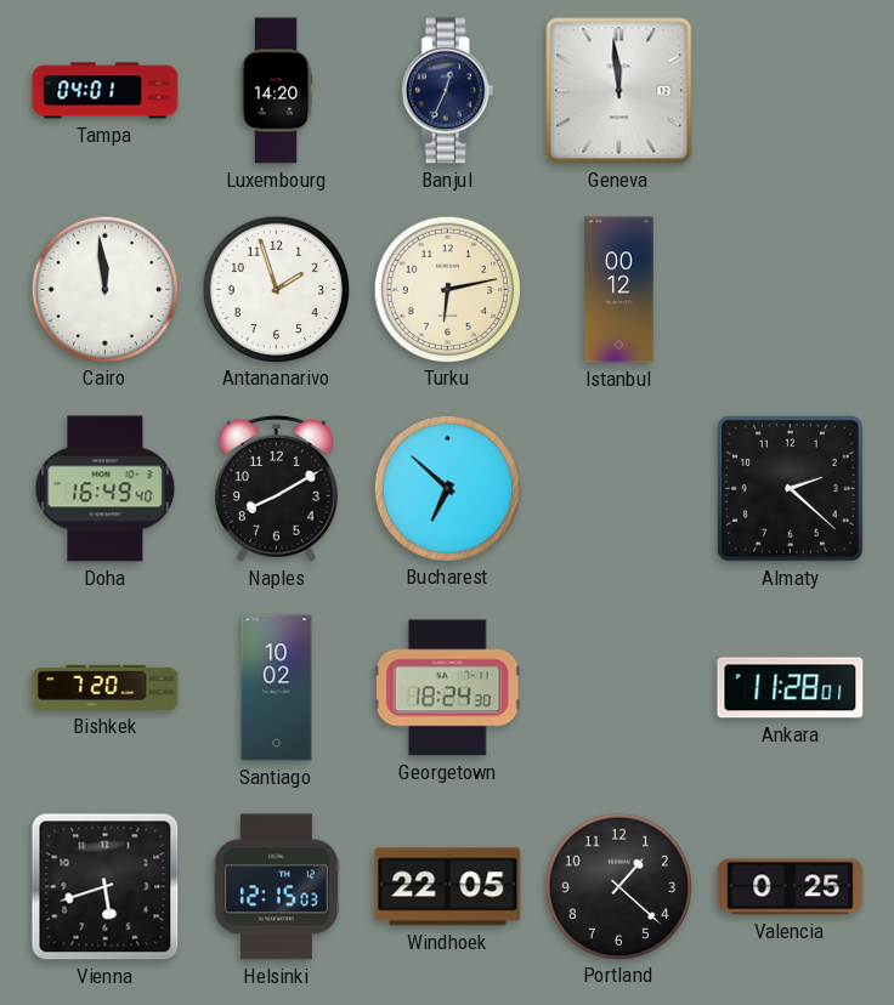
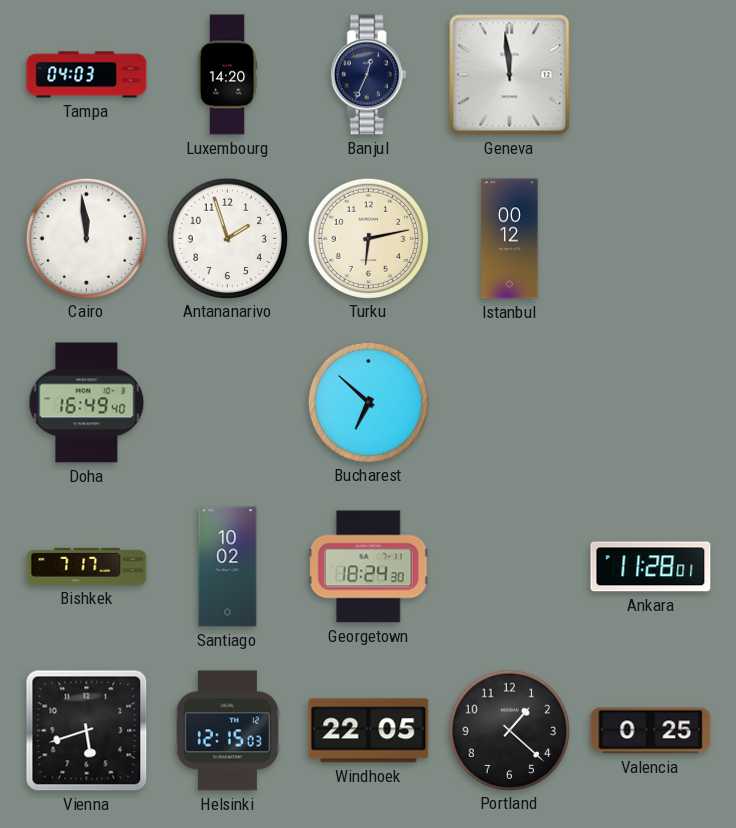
Tampa: 04:01 -> 04:03
Naples: 8:10 -> none
Almaty: 2:22 -> none
Bishkek: 7:20 -> 7:17
